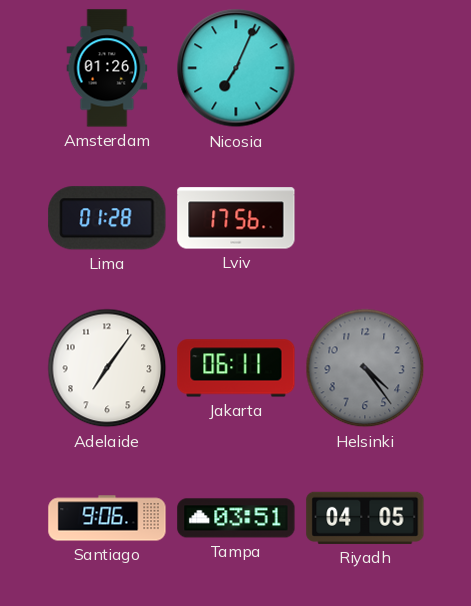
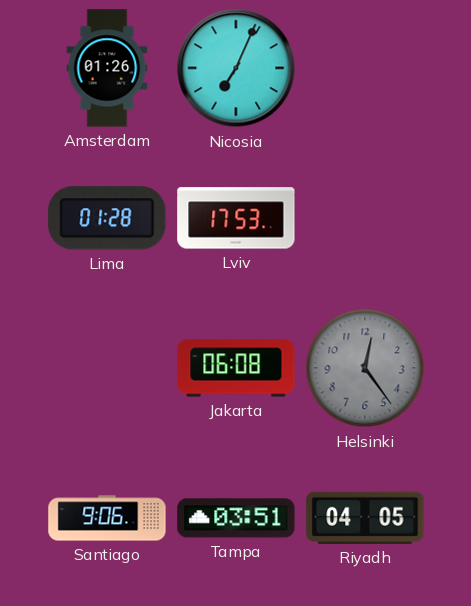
Lviv: 17:56 -> 17:53
Adelaide: 7:06 -> none
Jakarta: 06:11 -> 06:08
Helsinki: 4:24 -> 12:24
